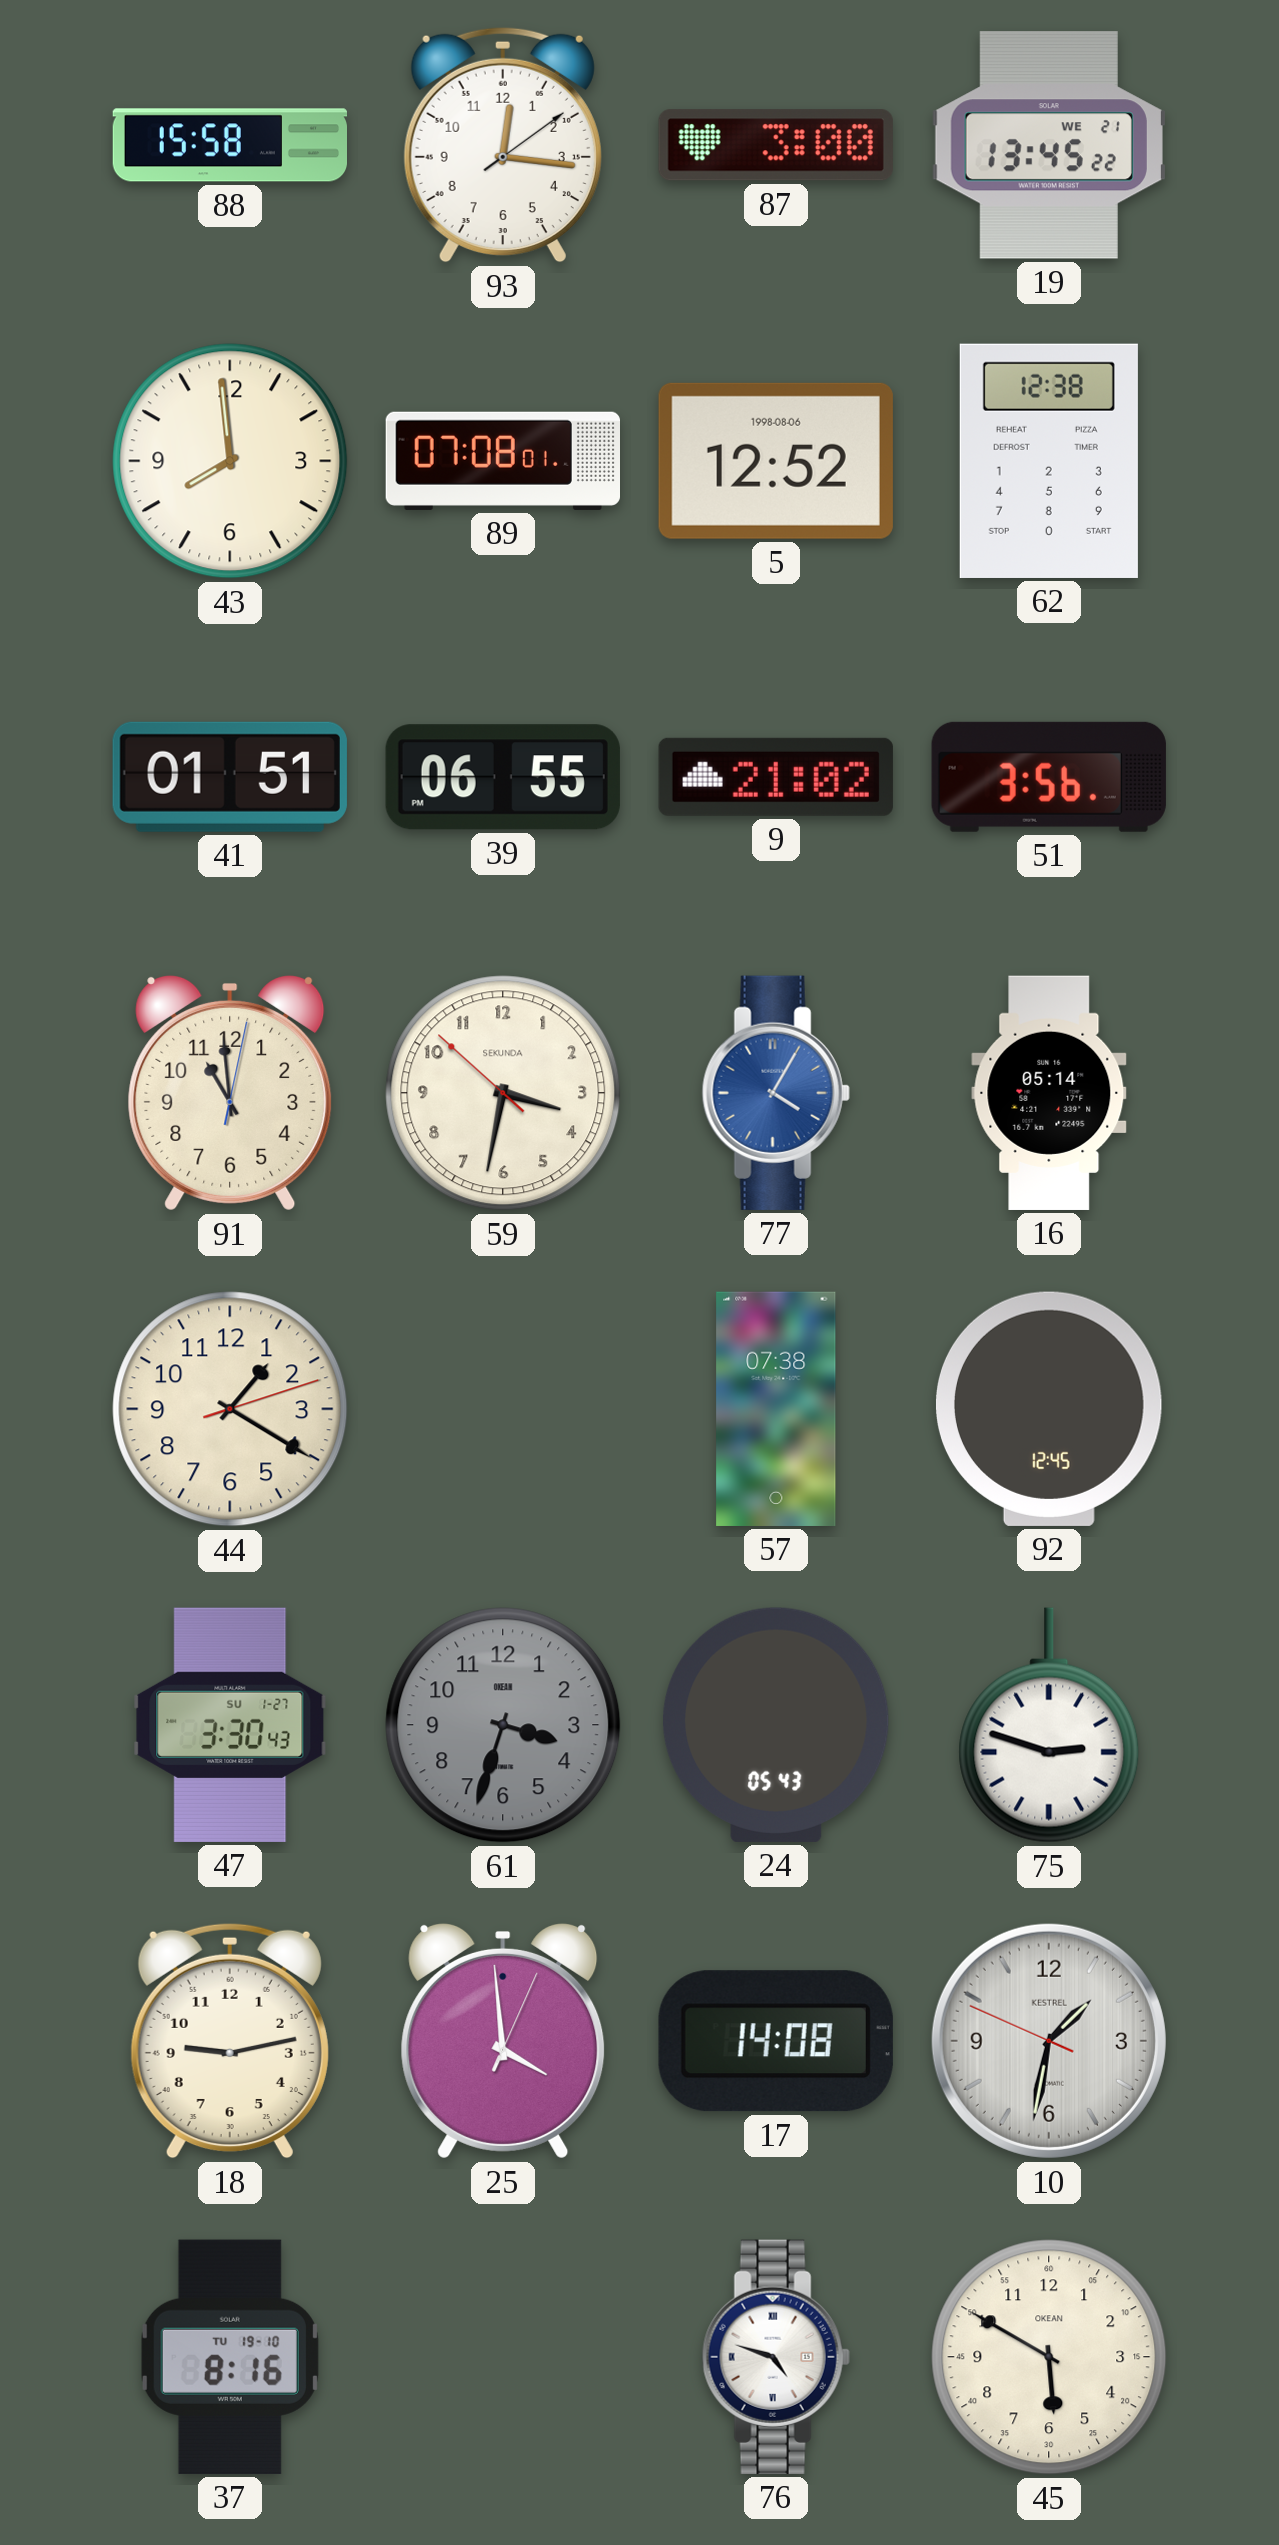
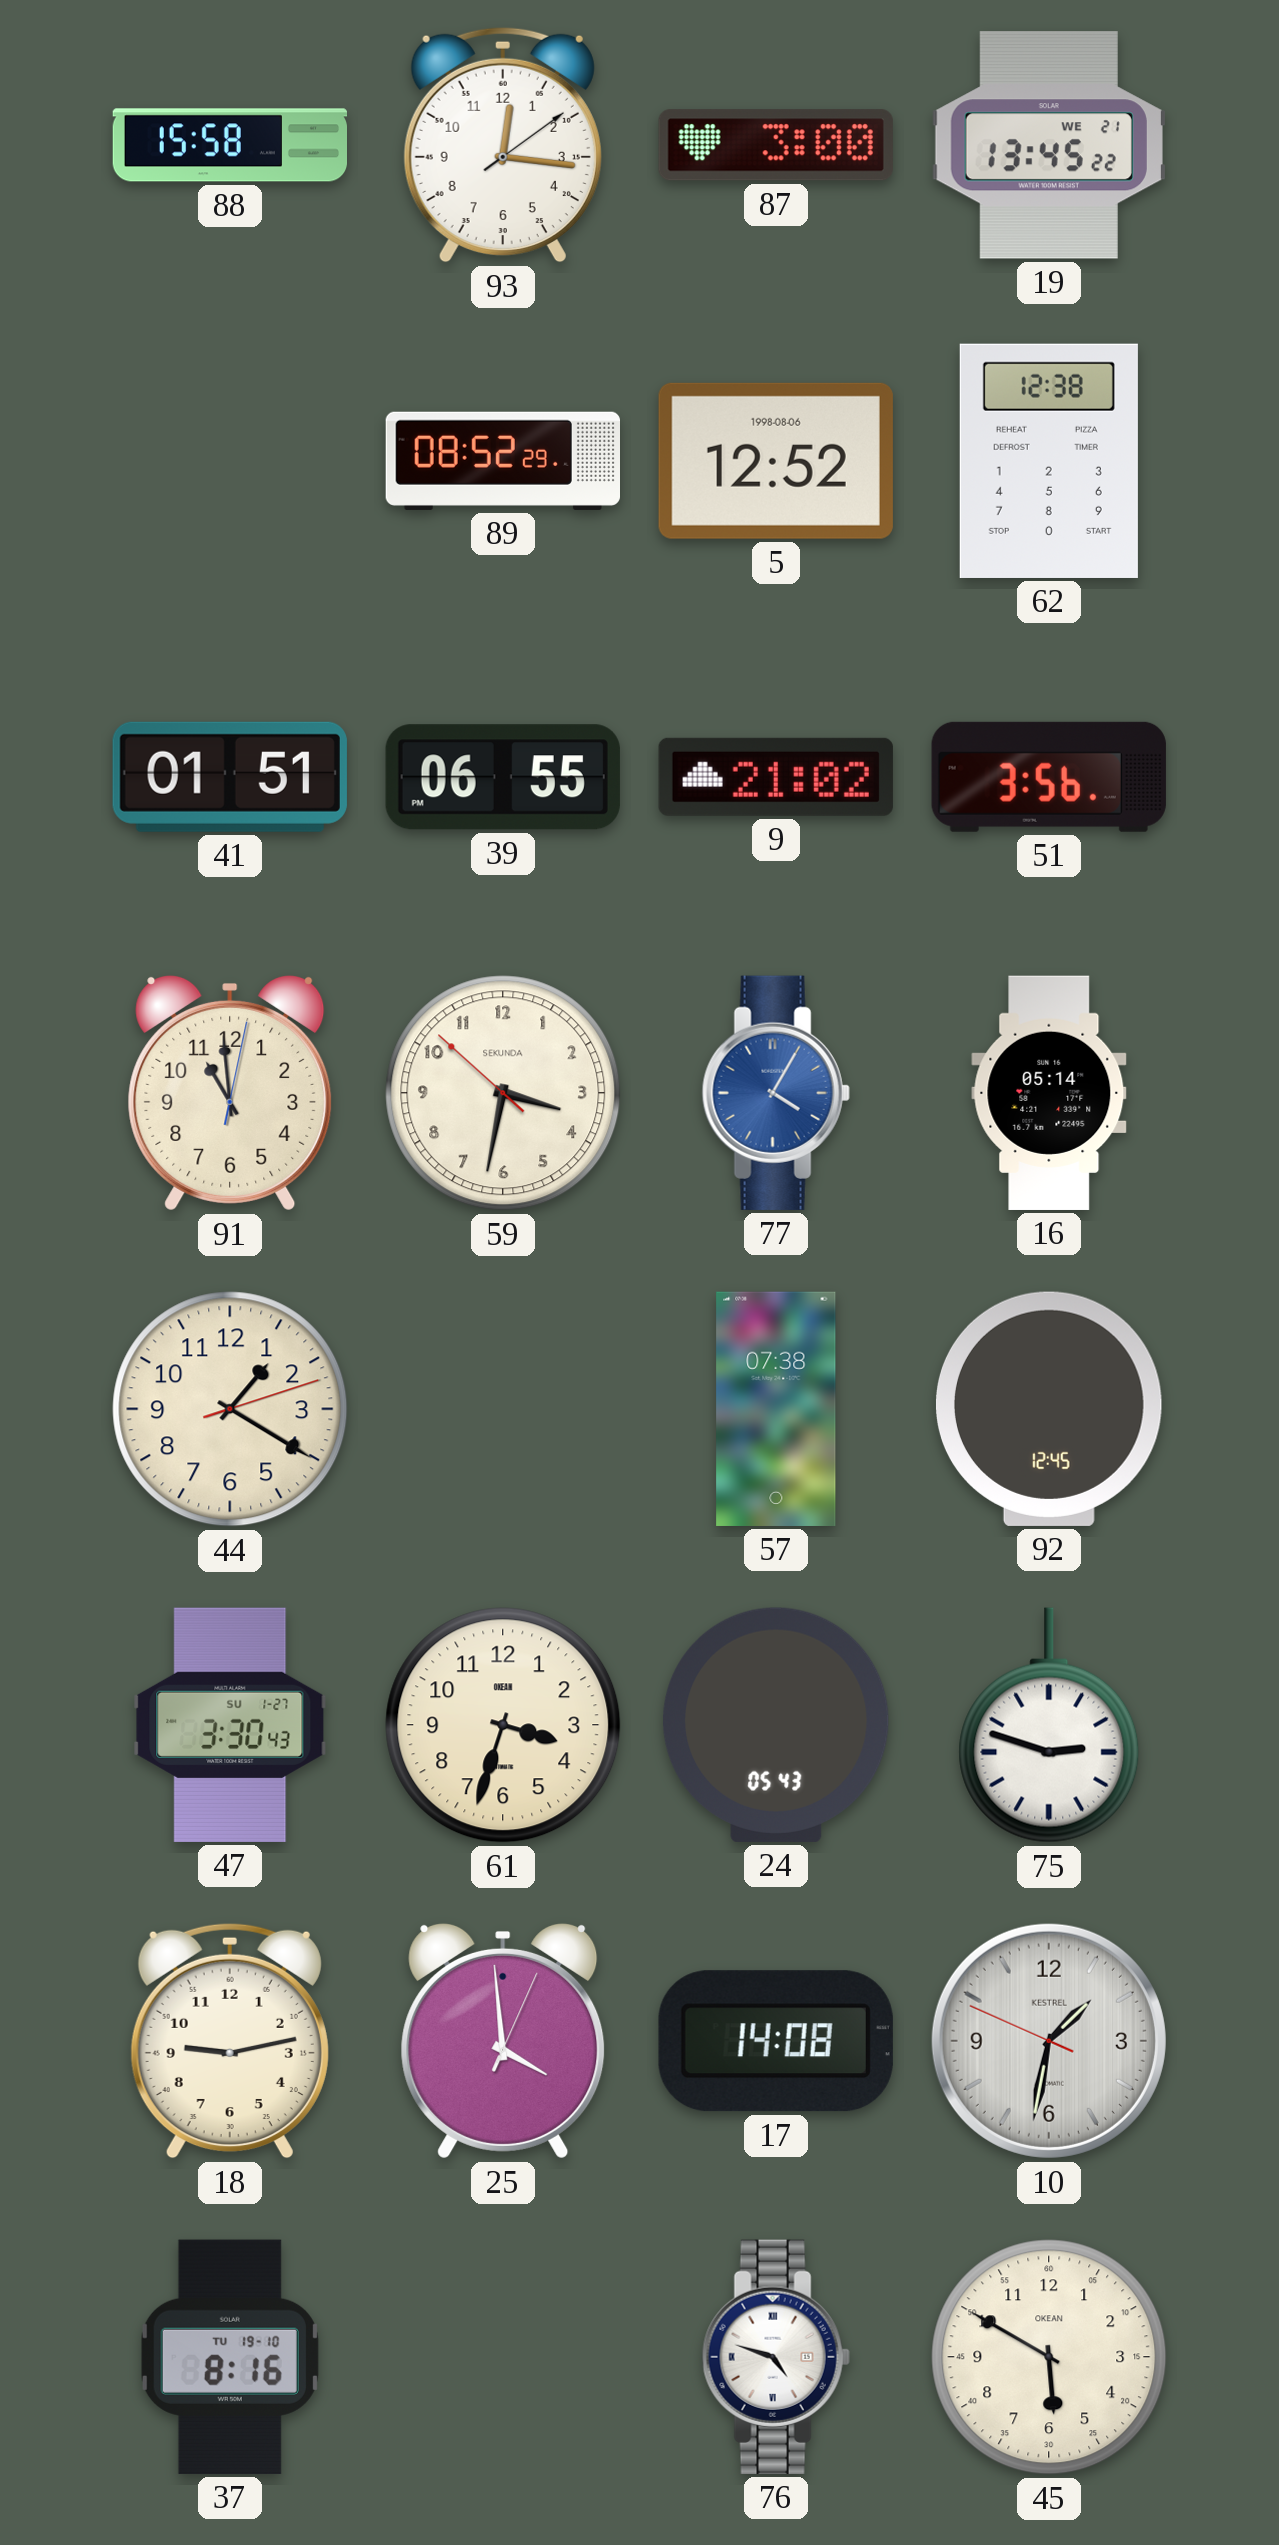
43: 7:59 -> none
89: 07:08 -> 08:52
61 dial: grey -> cream
